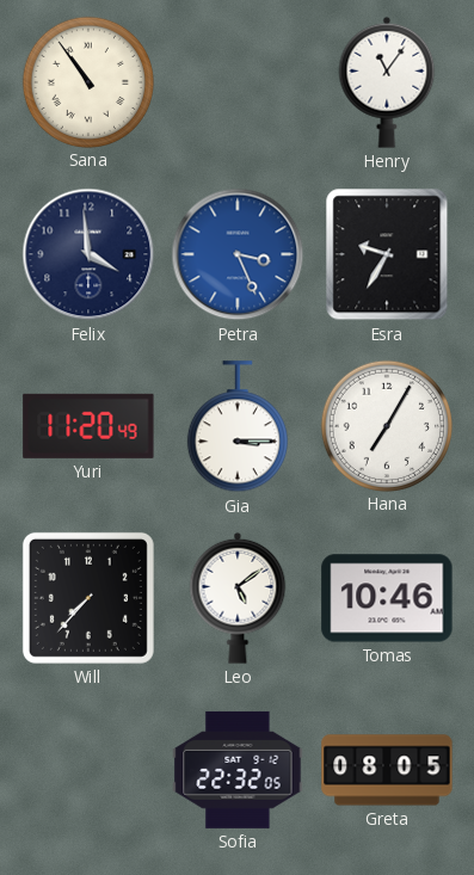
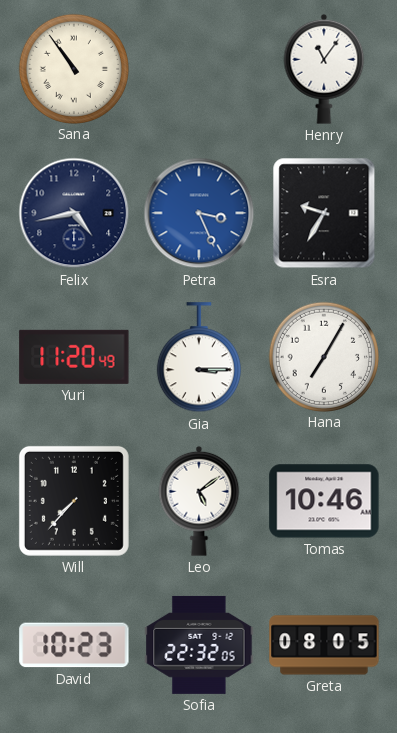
Felix: 3:59 -> 4:43
David: none -> 10:23
